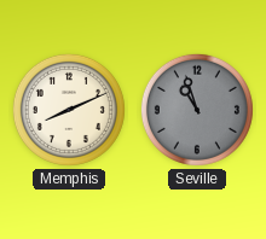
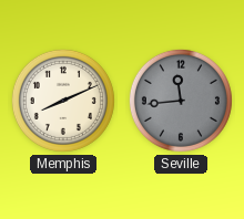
Seville: 10:57 -> 11:44
